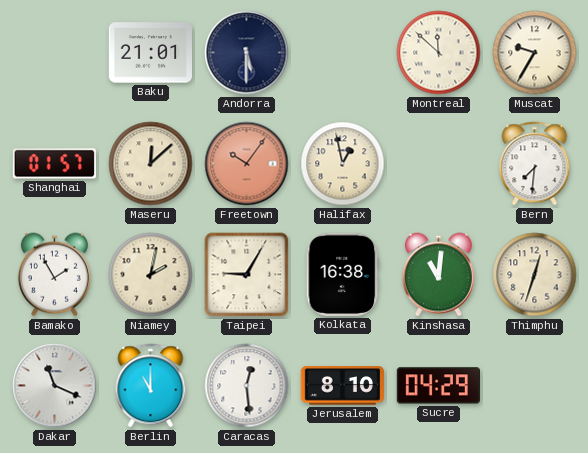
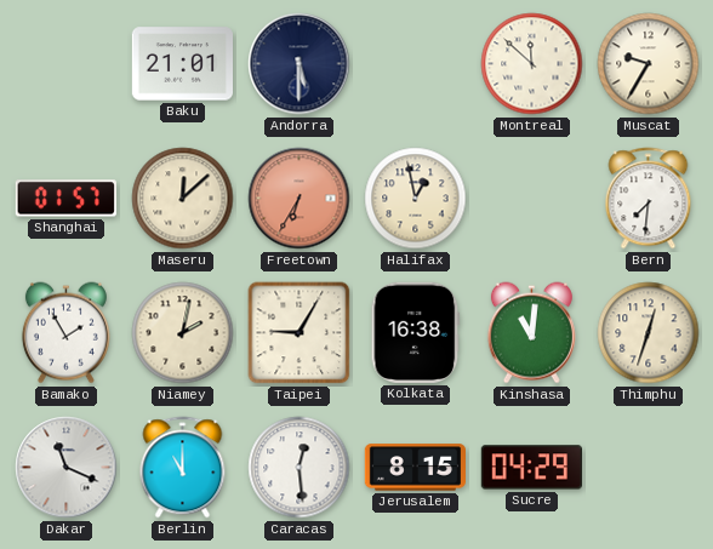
Freetown: 10:06 -> 6:35
Jerusalem: 8:10 -> 8:15
